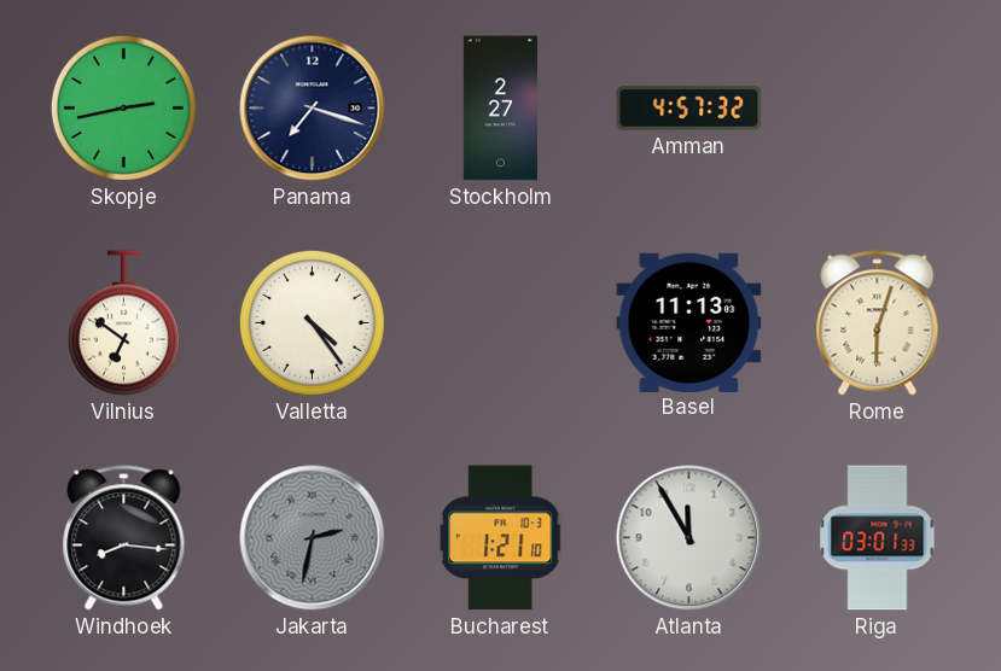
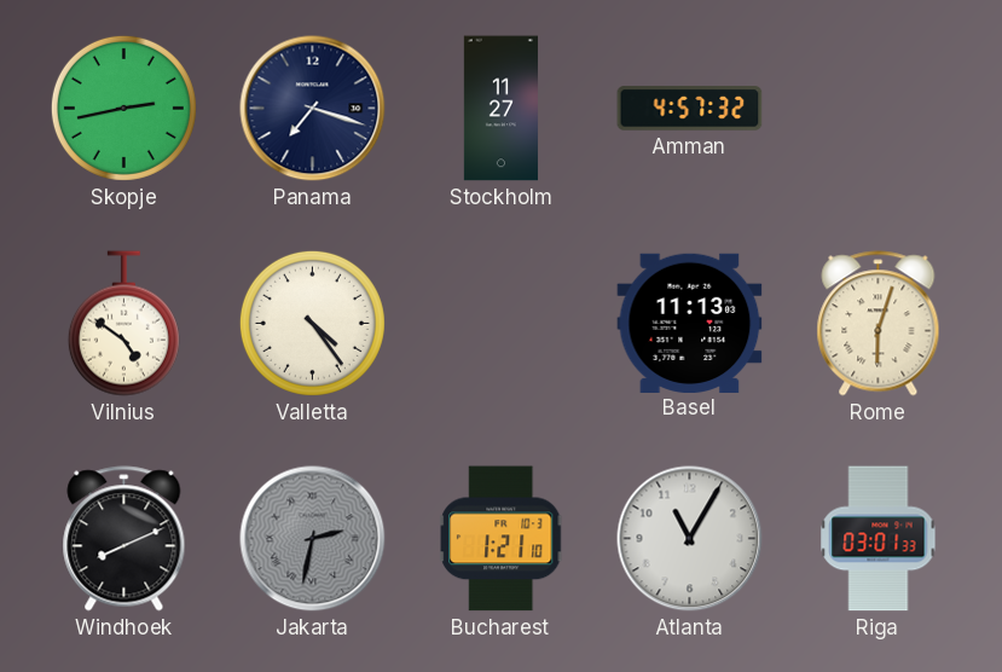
Stockholm: 2:27 -> 11:27
Vilnius: 6:51 -> 4:51
Windhoek: 8:16 -> 8:11
Atlanta: 11:55 -> 11:05
